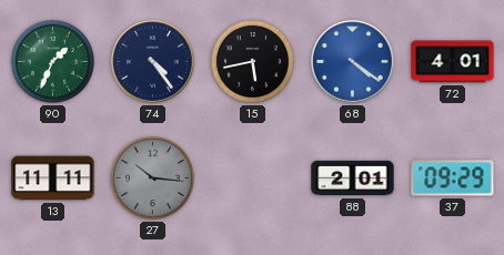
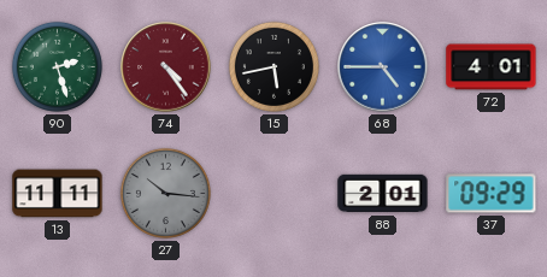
90: 1:34 -> 2:27
74 dial: navy -> burgundy
68: 4:21 -> 4:45
